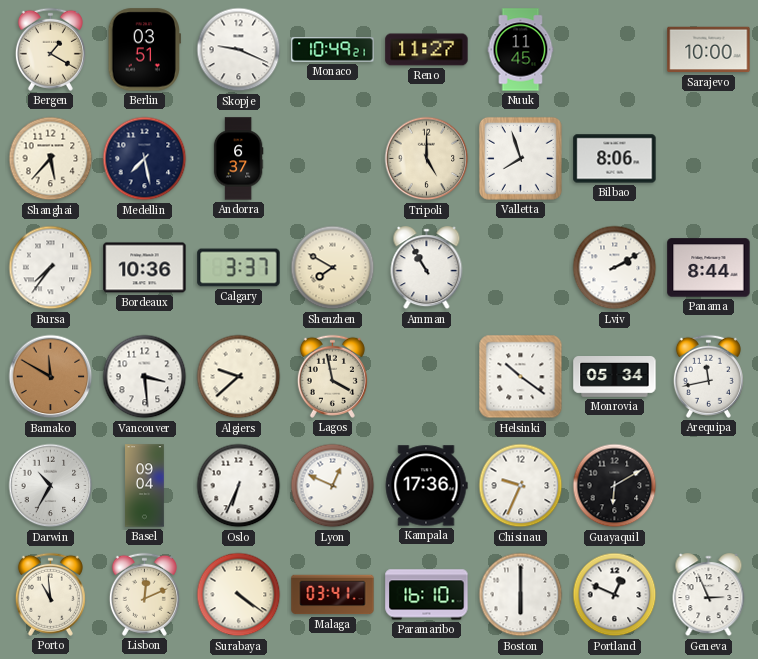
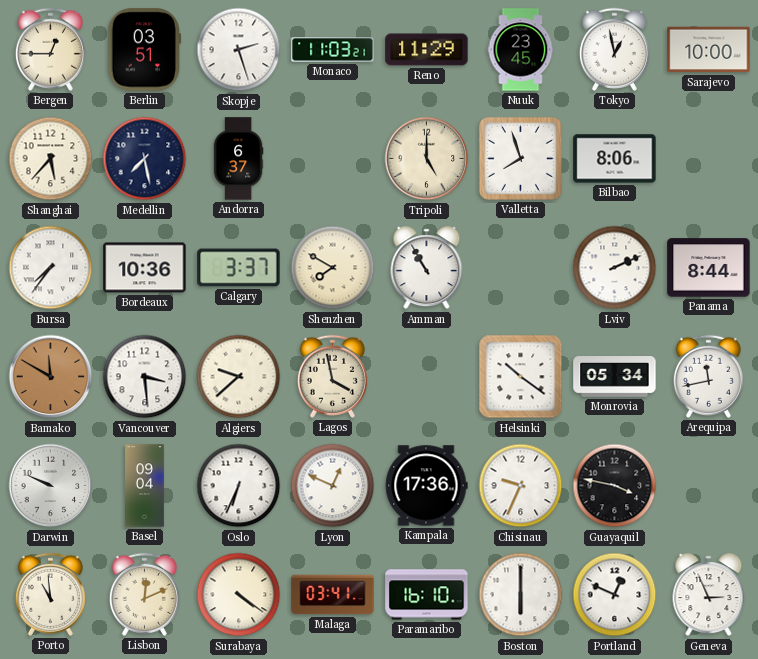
Bergen: 1:20 -> 12:45
Skopje: 9:19 -> 2:27
Monaco: 10:49 -> 11:03
Reno: 11:27 -> 11:29
Nuuk: 11:45 -> 23:45
Tokyo: none -> 12:58
Lviv: 2:10 -> 2:11
Darwin: 10:35 -> 9:49
Guayaquil: 6:10 -> 3:47
